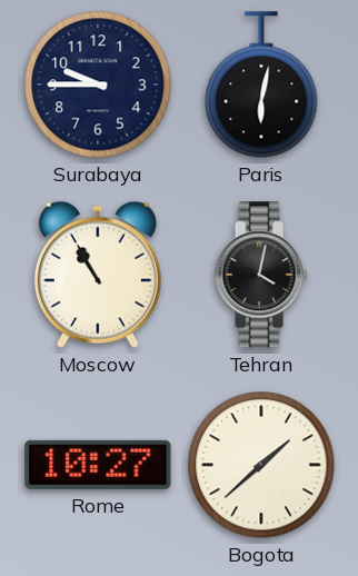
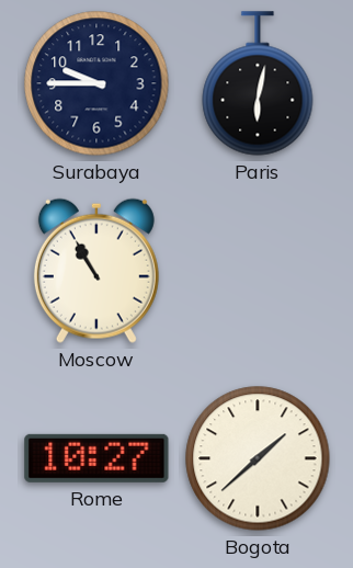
Tehran: 4:02 -> none
